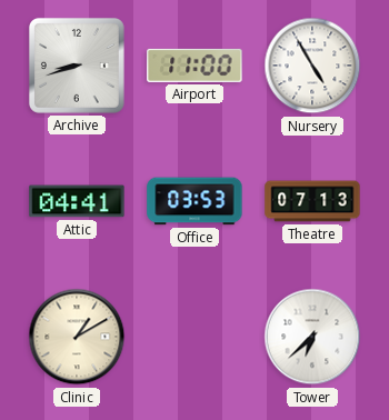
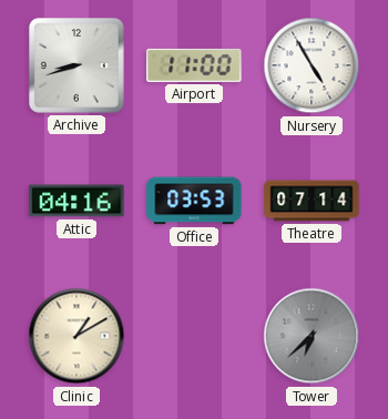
Attic: 04:41 -> 04:16
Theatre: 07:13 -> 07:14
Tower dial: white -> grey
